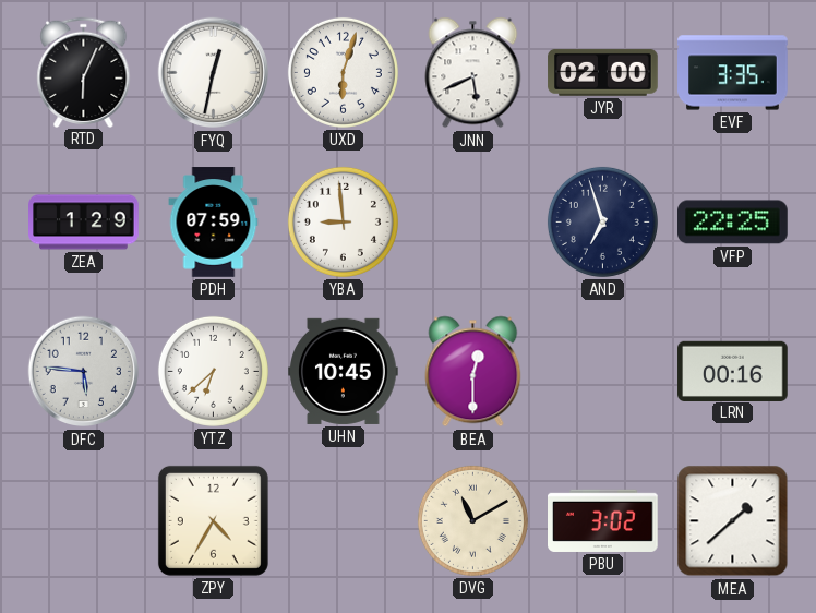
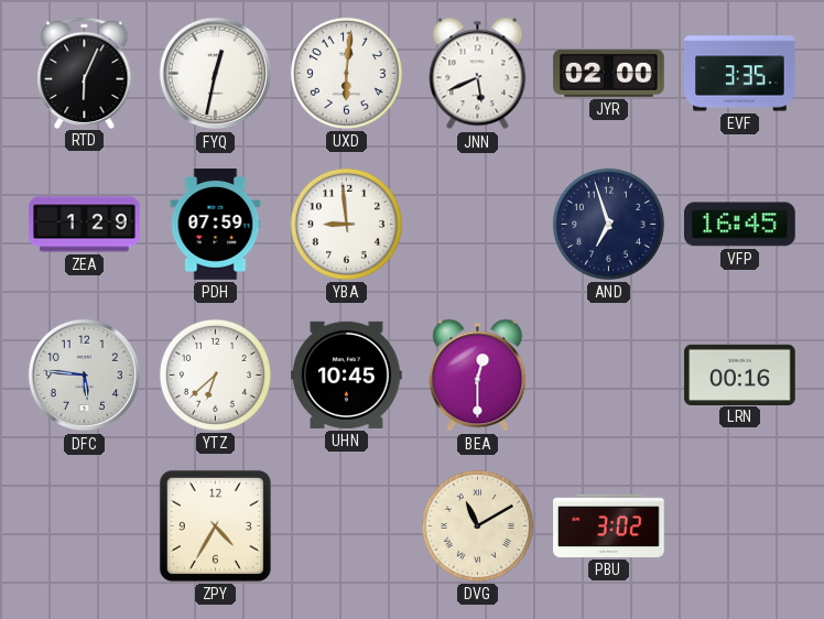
UXD: 6:03 -> 6:01
VFP: 22:25 -> 16:45
MEA: 1:38 -> none
